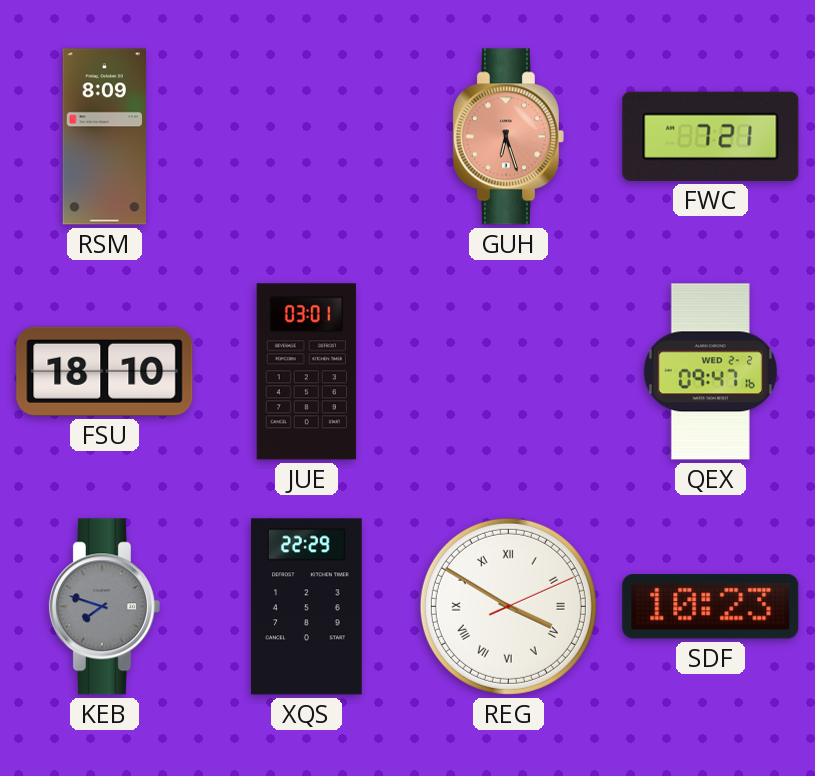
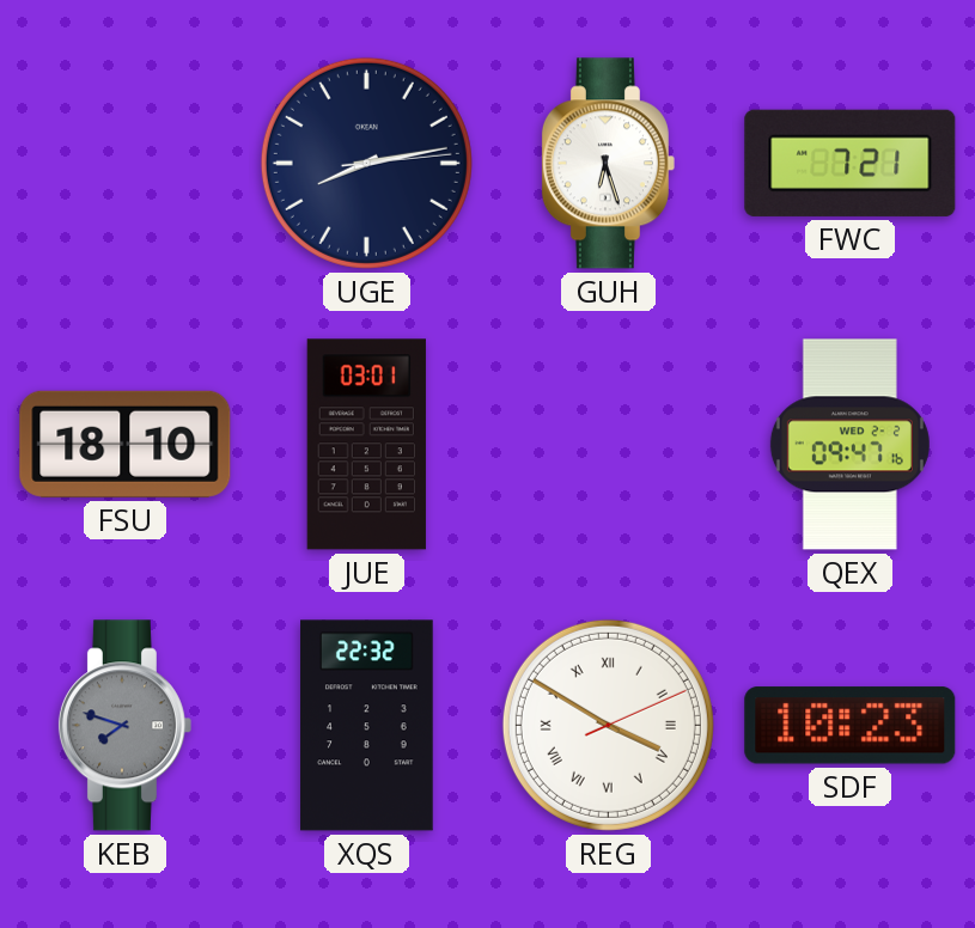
RSM: 8:09 -> none
UGE: none -> 8:13
GUH dial: salmon -> white
XQS: 22:29 -> 22:32
